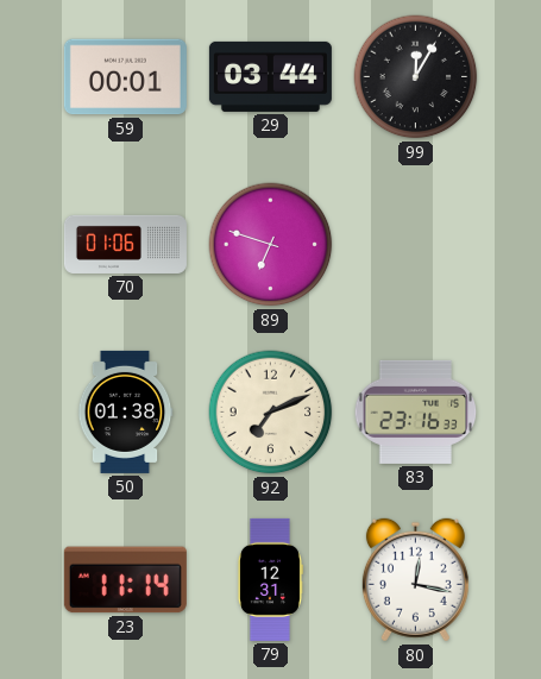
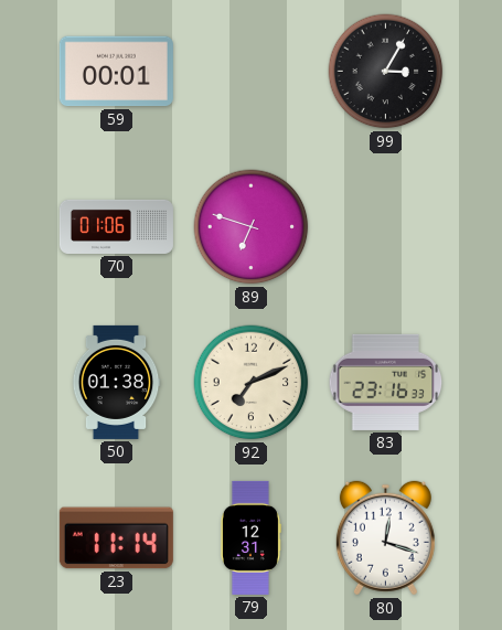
29: 03:44 -> none
99: 12:05 -> 3:05
80: 12:17 -> 12:18
